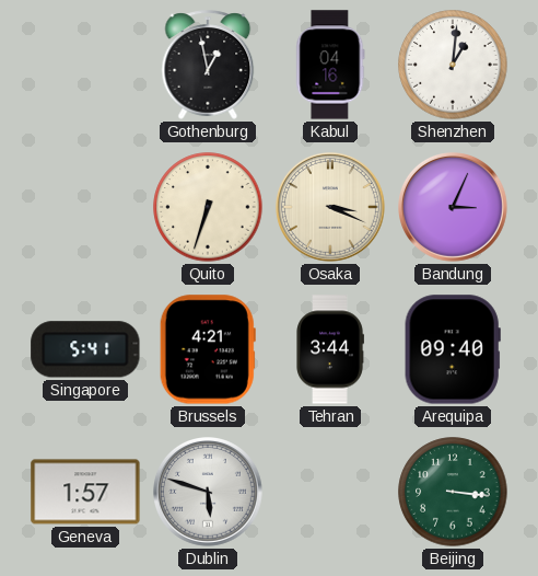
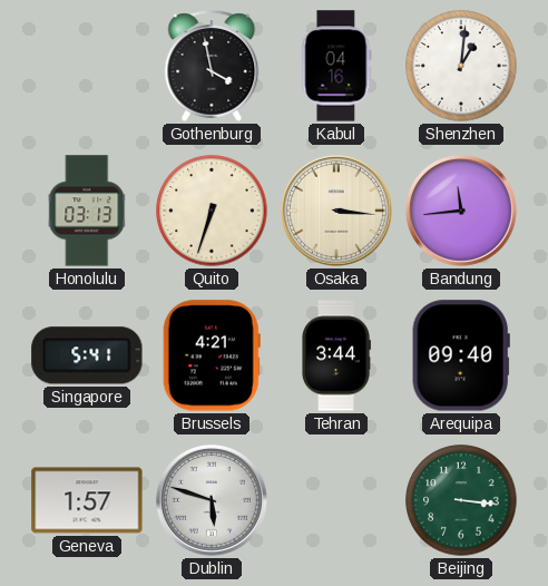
Gothenburg: 12:58 -> 3:58
Honolulu: none -> 03:13
Osaka: 3:19 -> 3:16
Bandung: 3:04 -> 11:44
